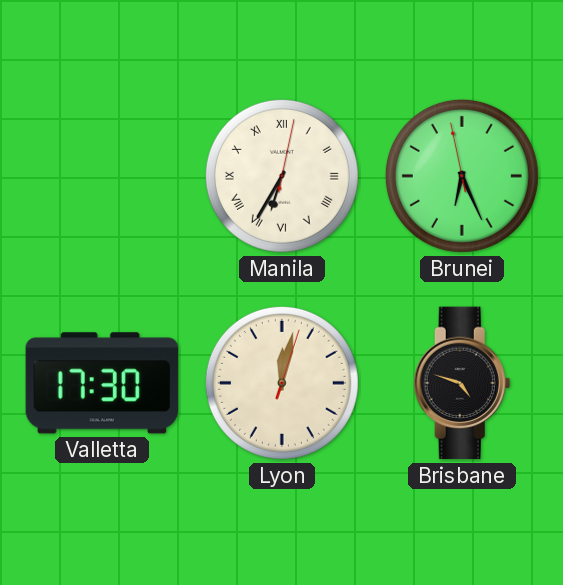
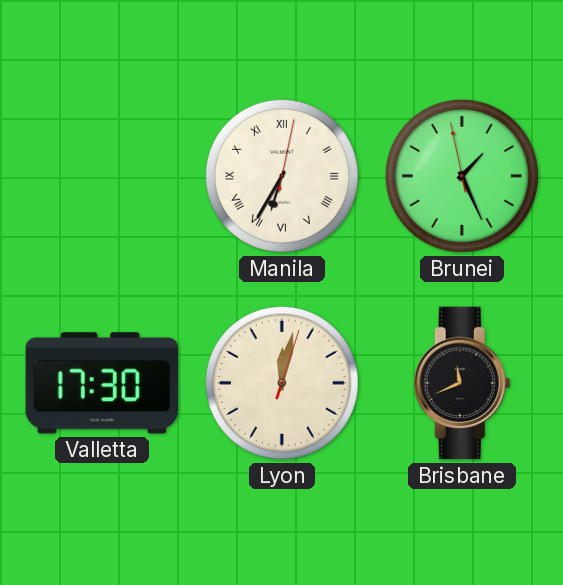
Brunei: 6:25 -> 1:25
Brisbane: 4:48 -> 11:41
